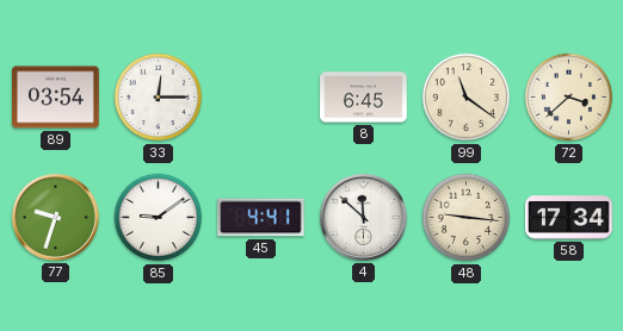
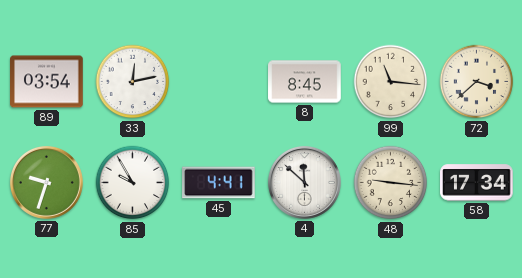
33: 12:15 -> 12:13
8: 6:45 -> 8:45
99: 11:21 -> 11:16
85: 9:09 -> 9:55
